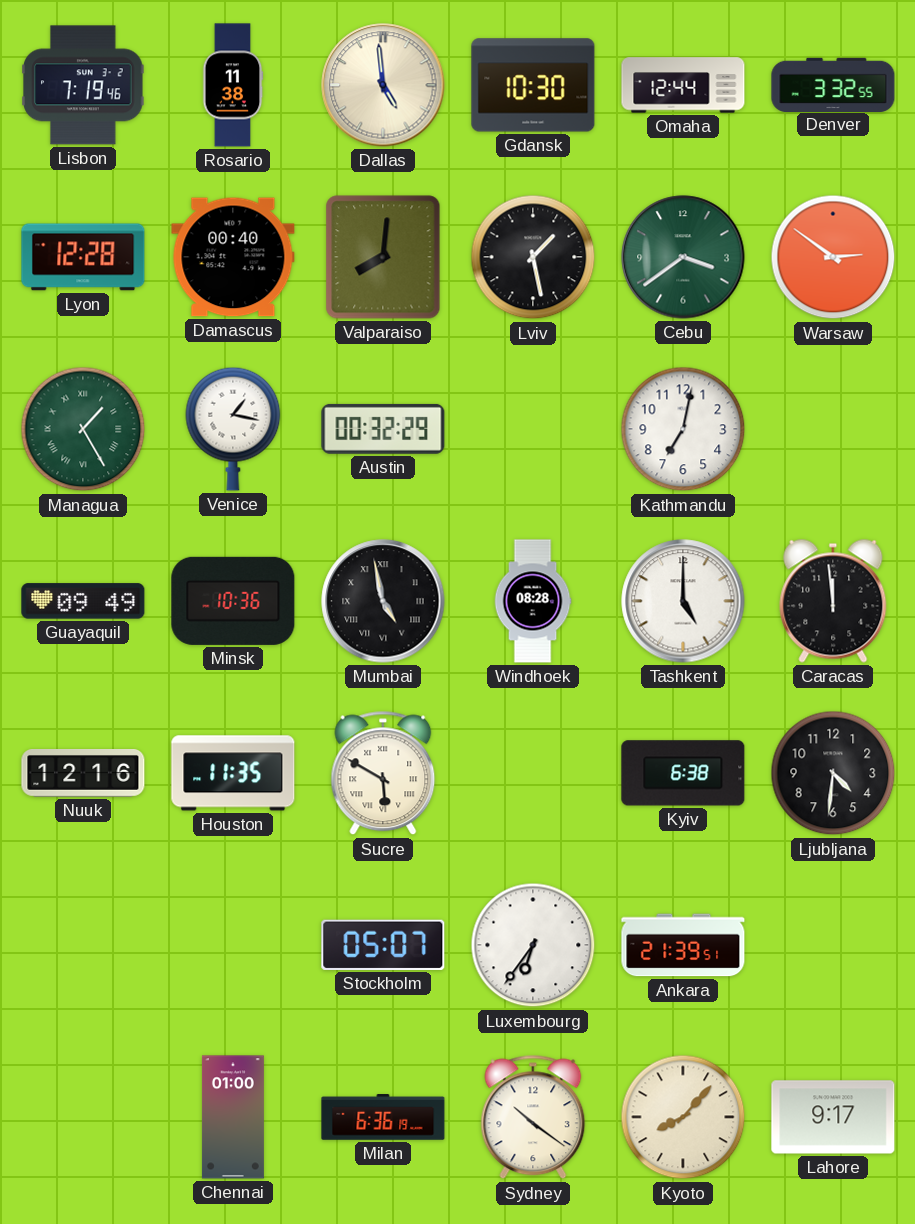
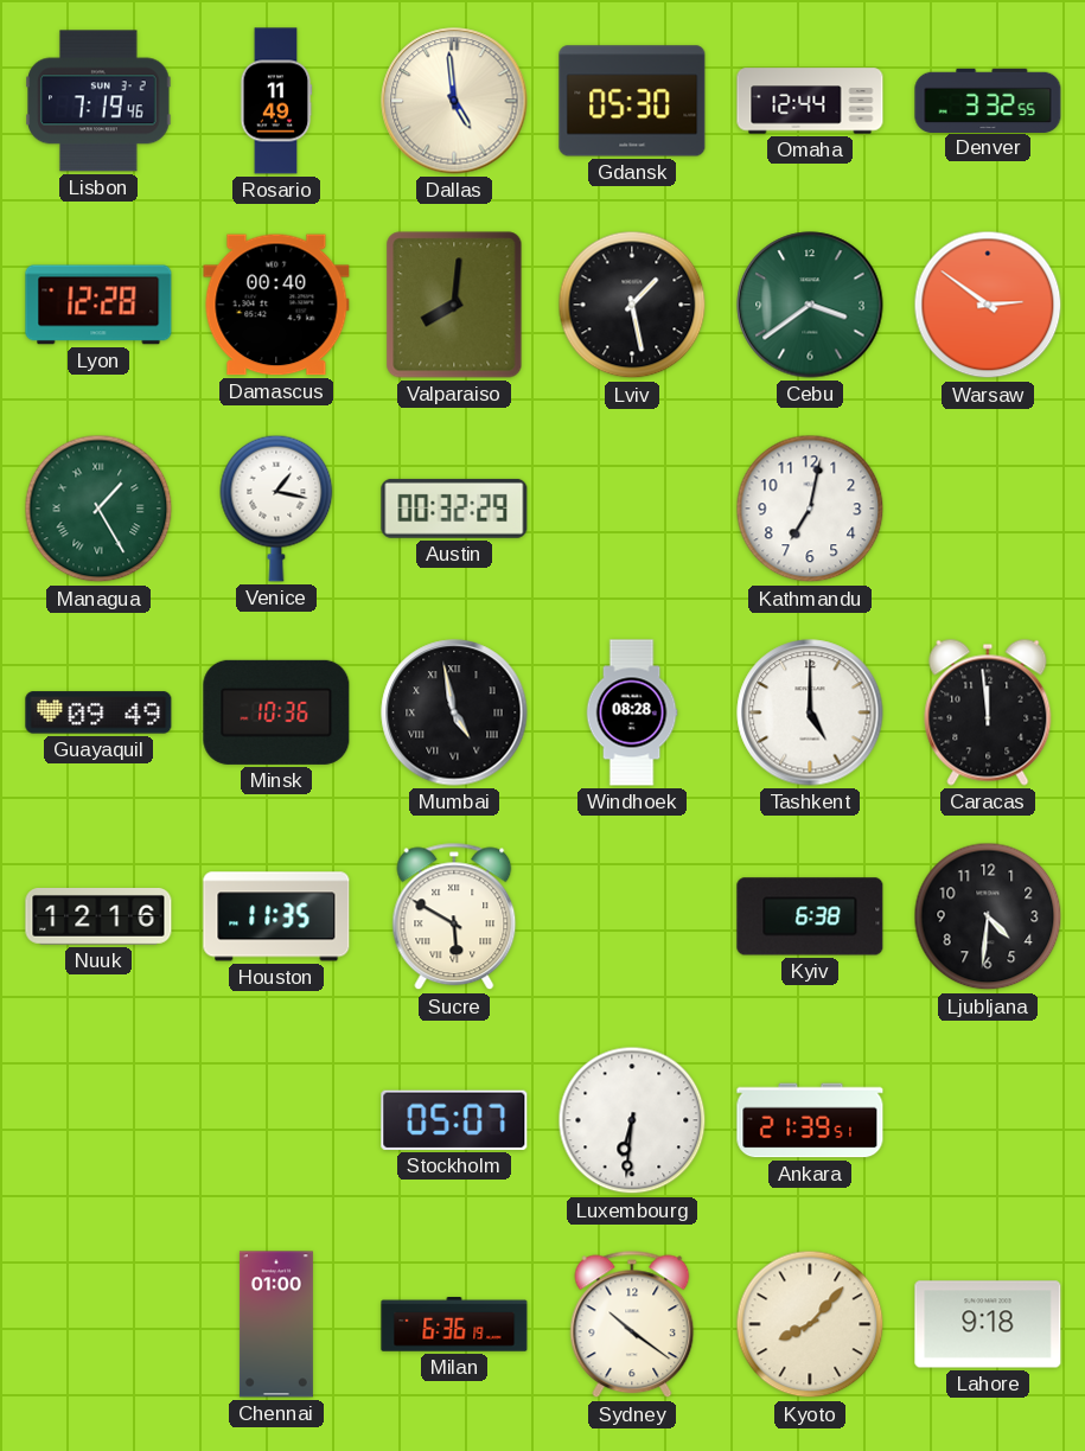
Rosario: 11:38 -> 11:49
Gdansk: 10:30 -> 05:30
Luxembourg: 6:36 -> 6:31
Lahore: 9:17 -> 9:18
